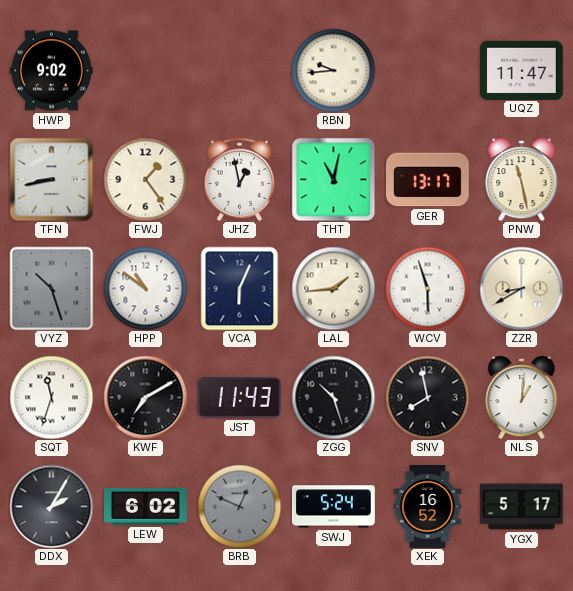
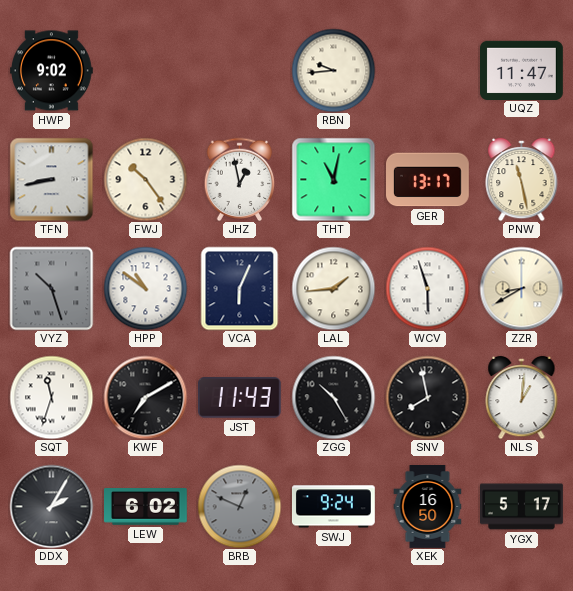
FWJ: 1:24 -> 10:24
ZGG: 10:27 -> 10:25
SWJ: 5:24 -> 9:24
XEK: 16:52 -> 16:50
